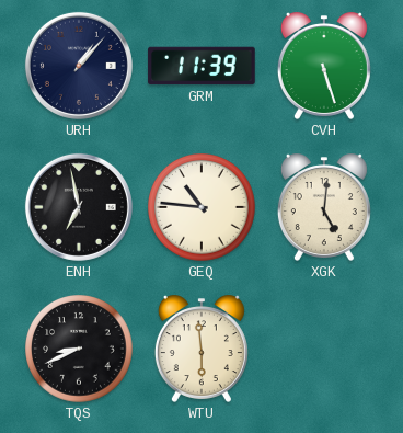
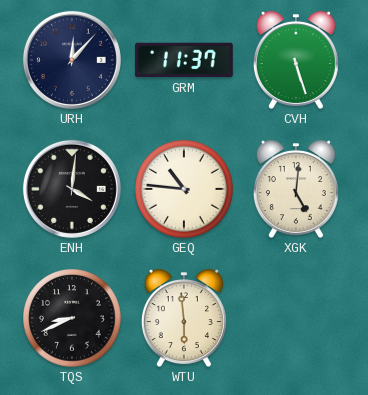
URH: 1:07 -> 12:07
GRM: 11:39 -> 11:37
ENH: 6:58 -> 4:01
